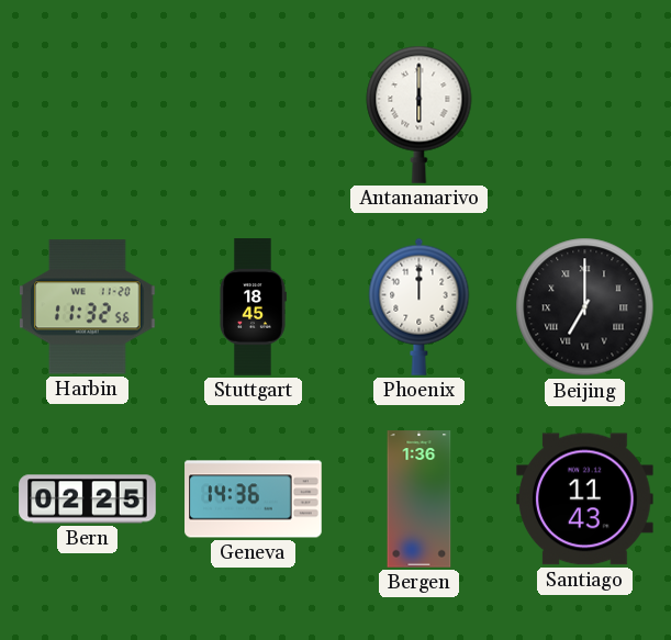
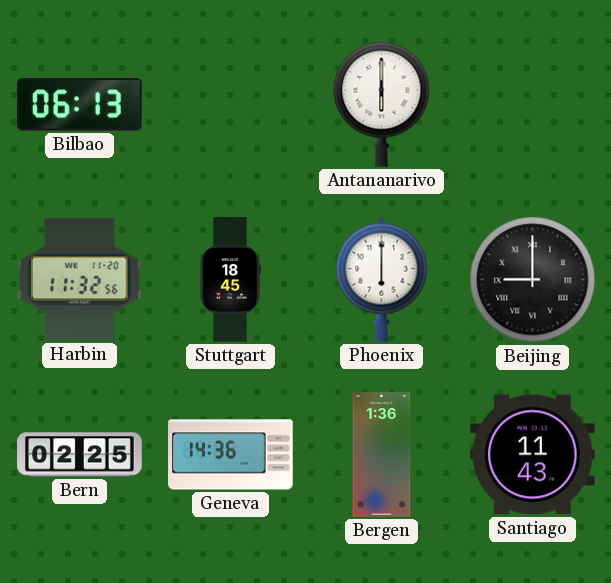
Bilbao: none -> 06:13
Phoenix: 12:00 -> 6:00
Beijing: 7:00 -> 9:00
